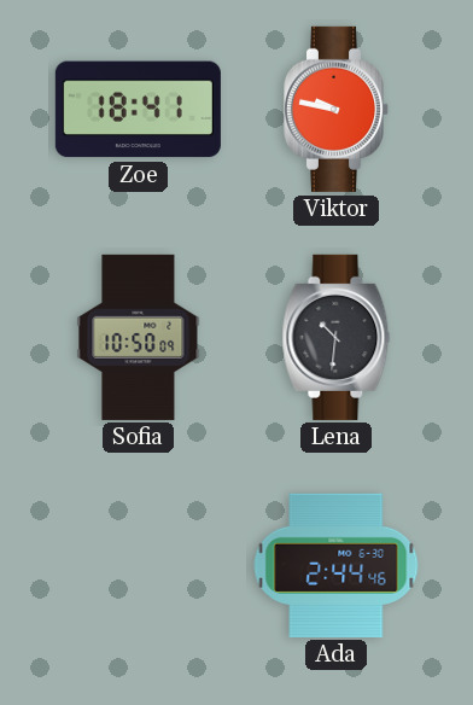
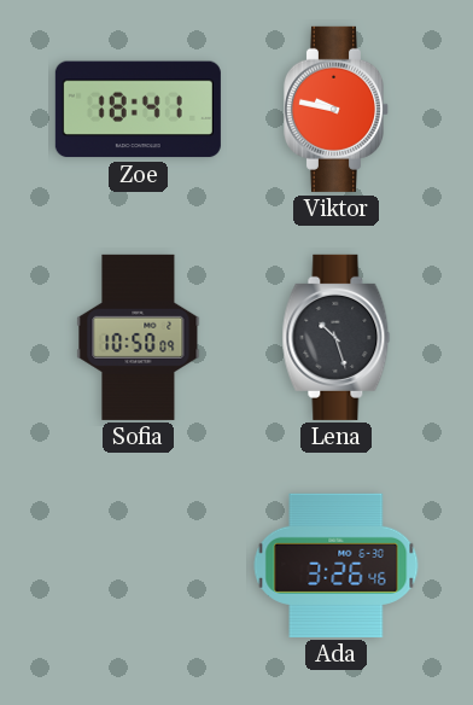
Lena: 10:31 -> 10:27
Ada: 2:44 -> 3:26
